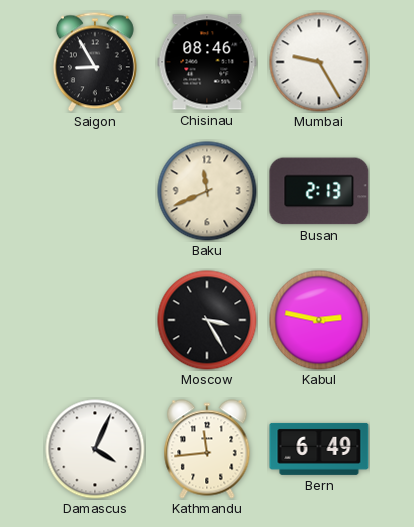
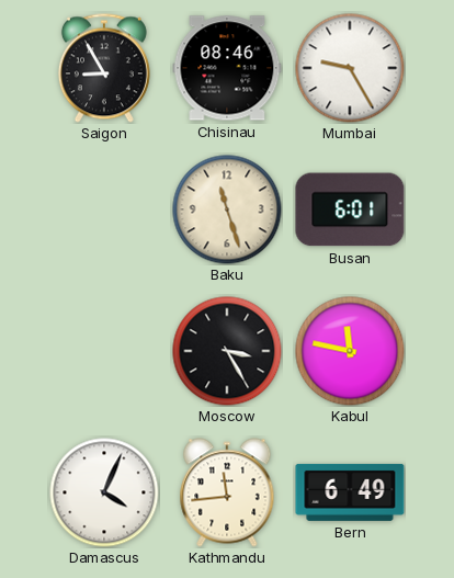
Baku: 11:41 -> 11:27
Busan: 2:13 -> 6:01
Kabul: 2:47 -> 11:47
